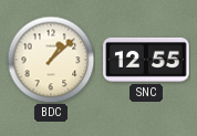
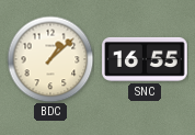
SNC: 12:55 -> 16:55
